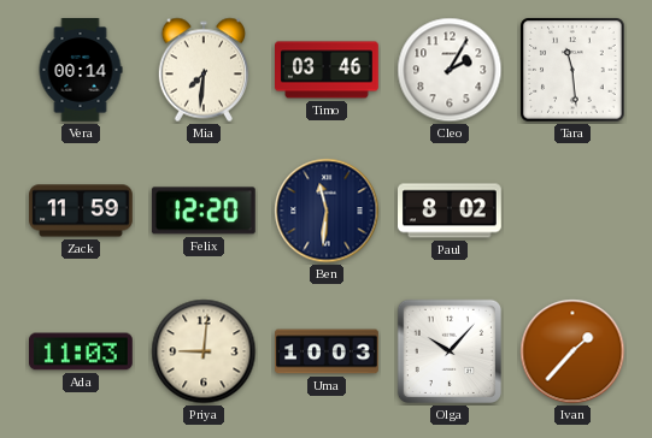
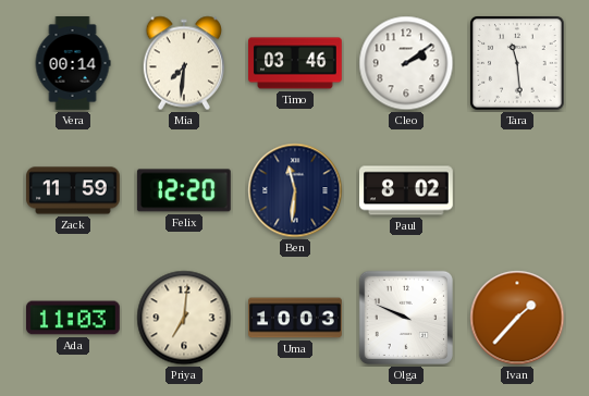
Cleo: 2:05 -> 2:09
Priya: 9:01 -> 7:01
Olga: 10:07 -> 9:49
